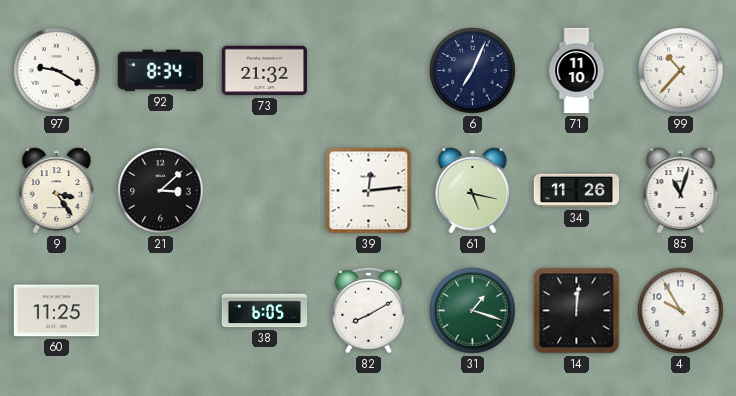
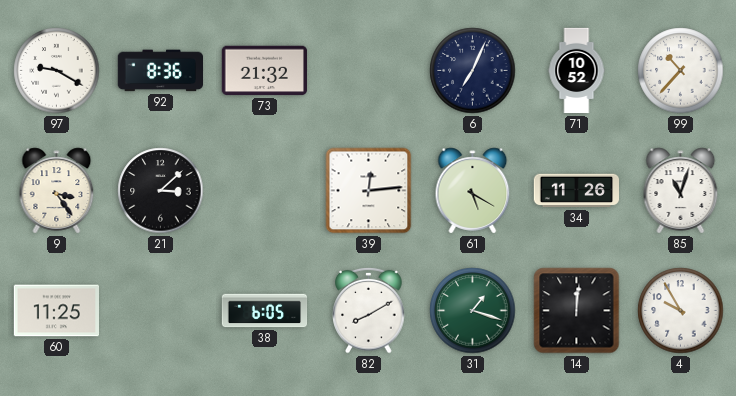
92: 8:34 -> 8:36
71: 11:10 -> 10:52
61: 5:17 -> 5:20
